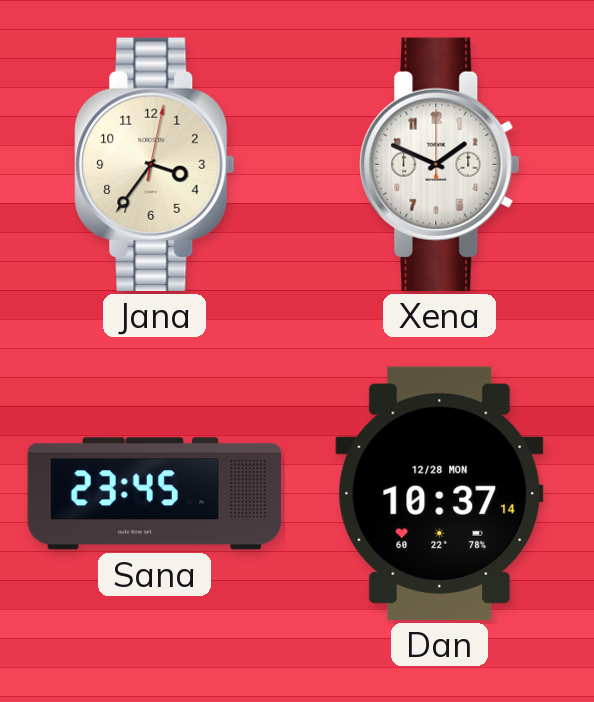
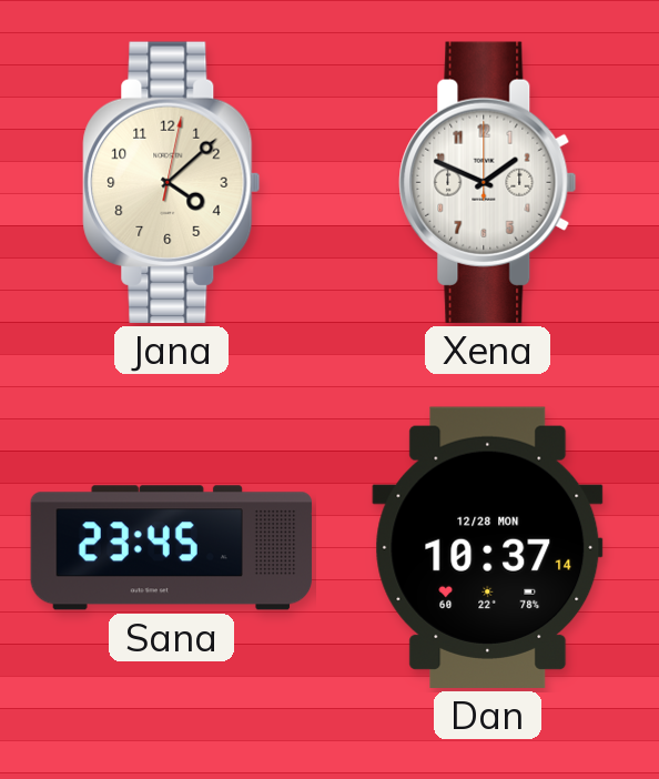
Jana: 3:36 -> 4:08
